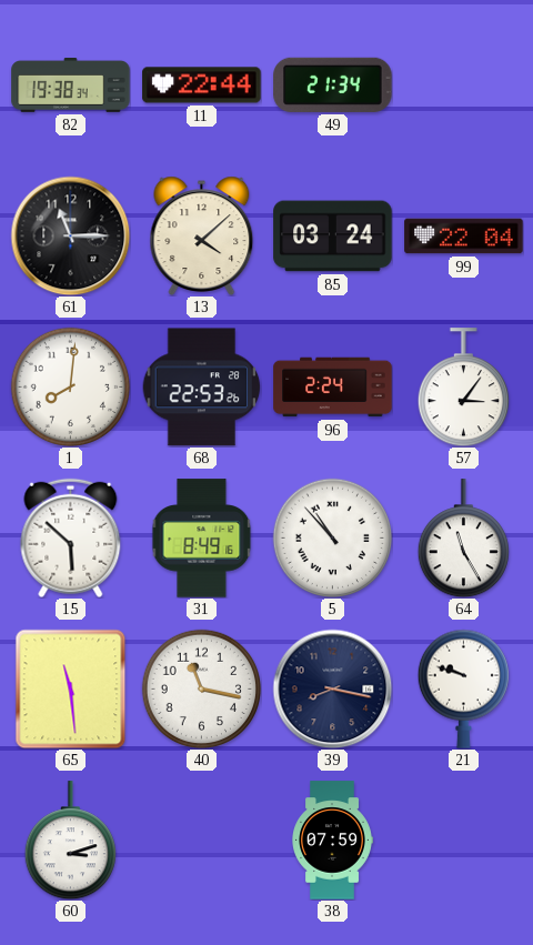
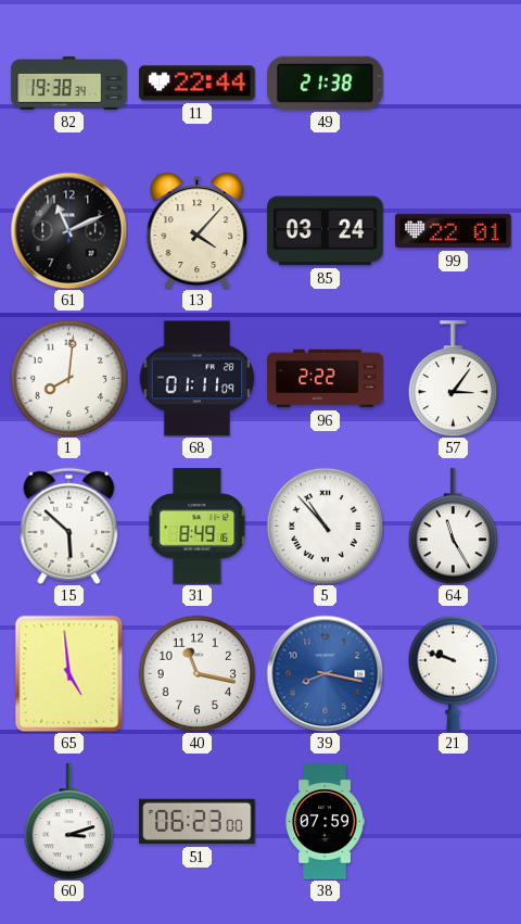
49: 21:34 -> 21:38
61: 11:15 -> 11:11
13: 4:08 -> 4:07
99: 22:04 -> 22:01
68: 22:53 -> 01:11
96: 2:24 -> 2:22
65: 11:29 -> 4:59
39 dial: navy -> blue
51: none -> 06:23
